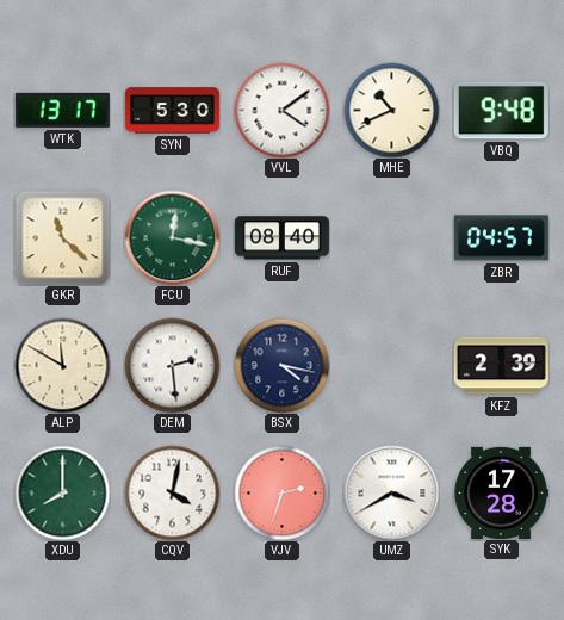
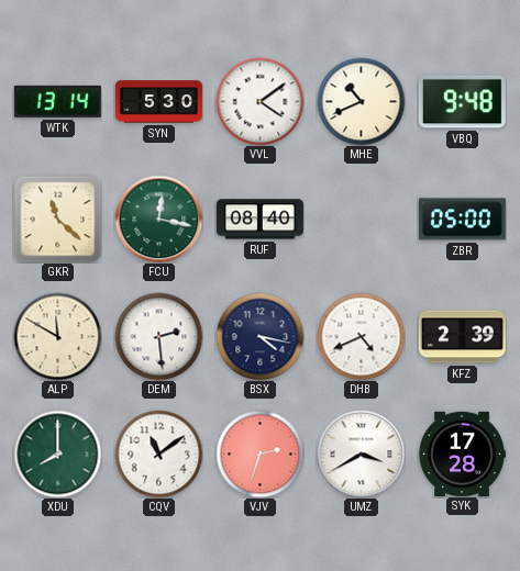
WTK: 13:17 -> 13:14
ZBR: 04:57 -> 05:00
DHB: none -> 4:41
CQV: 4:02 -> 11:09
